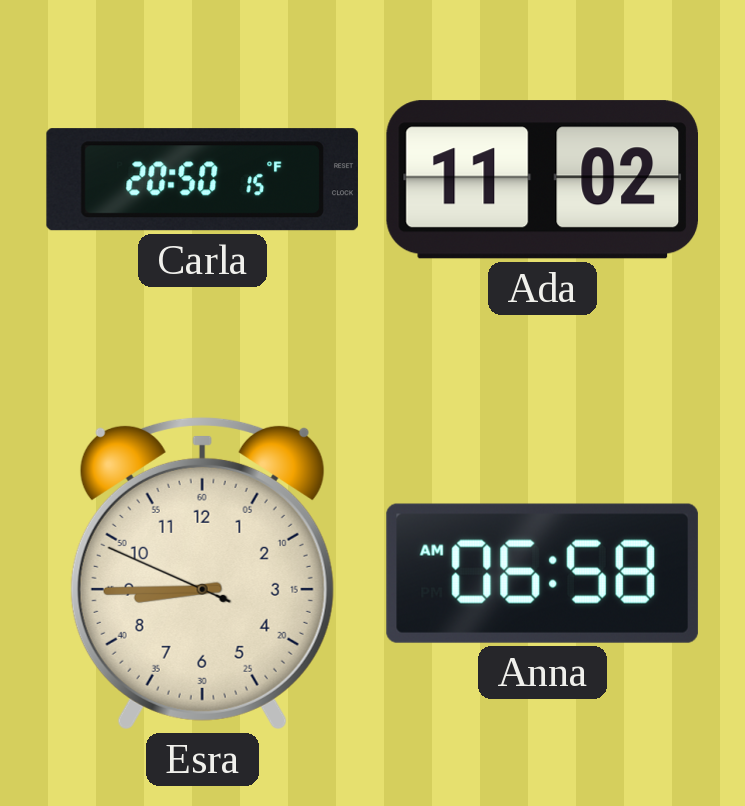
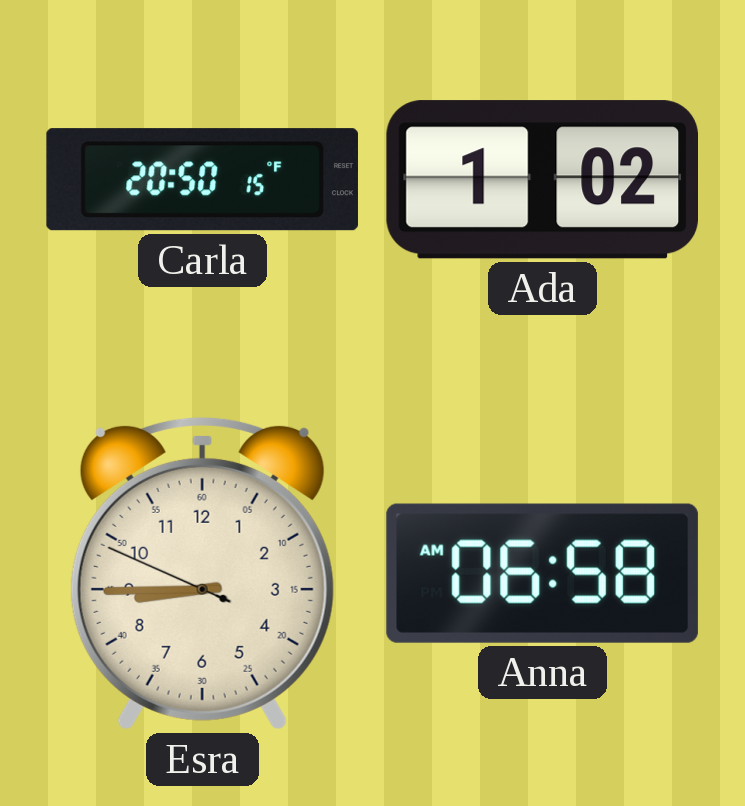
Ada: 11:02 -> 1:02
